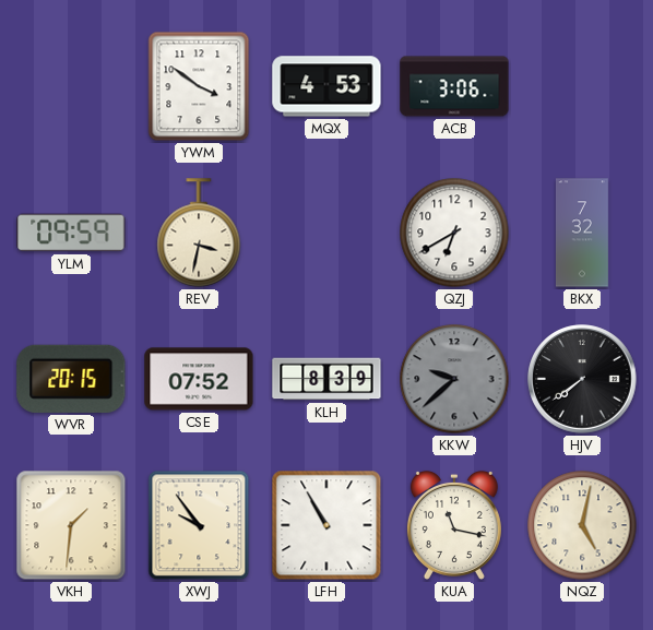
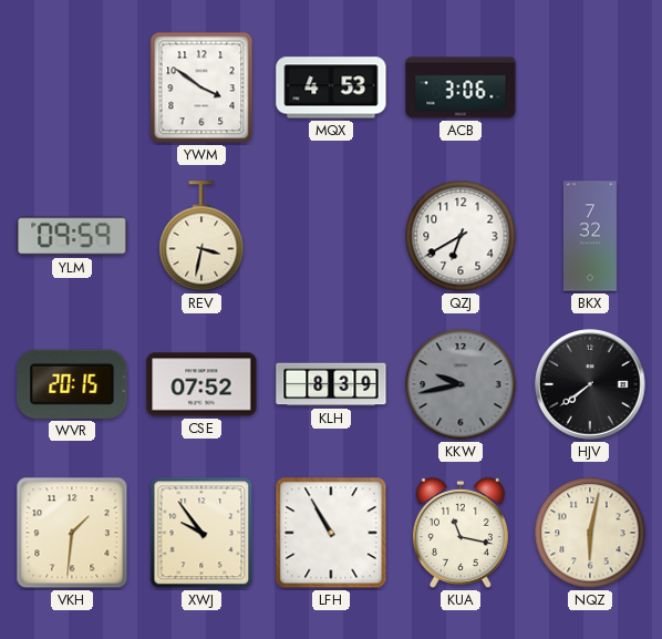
KKW: 9:38 -> 9:43
NQZ: 5:02 -> 6:02
